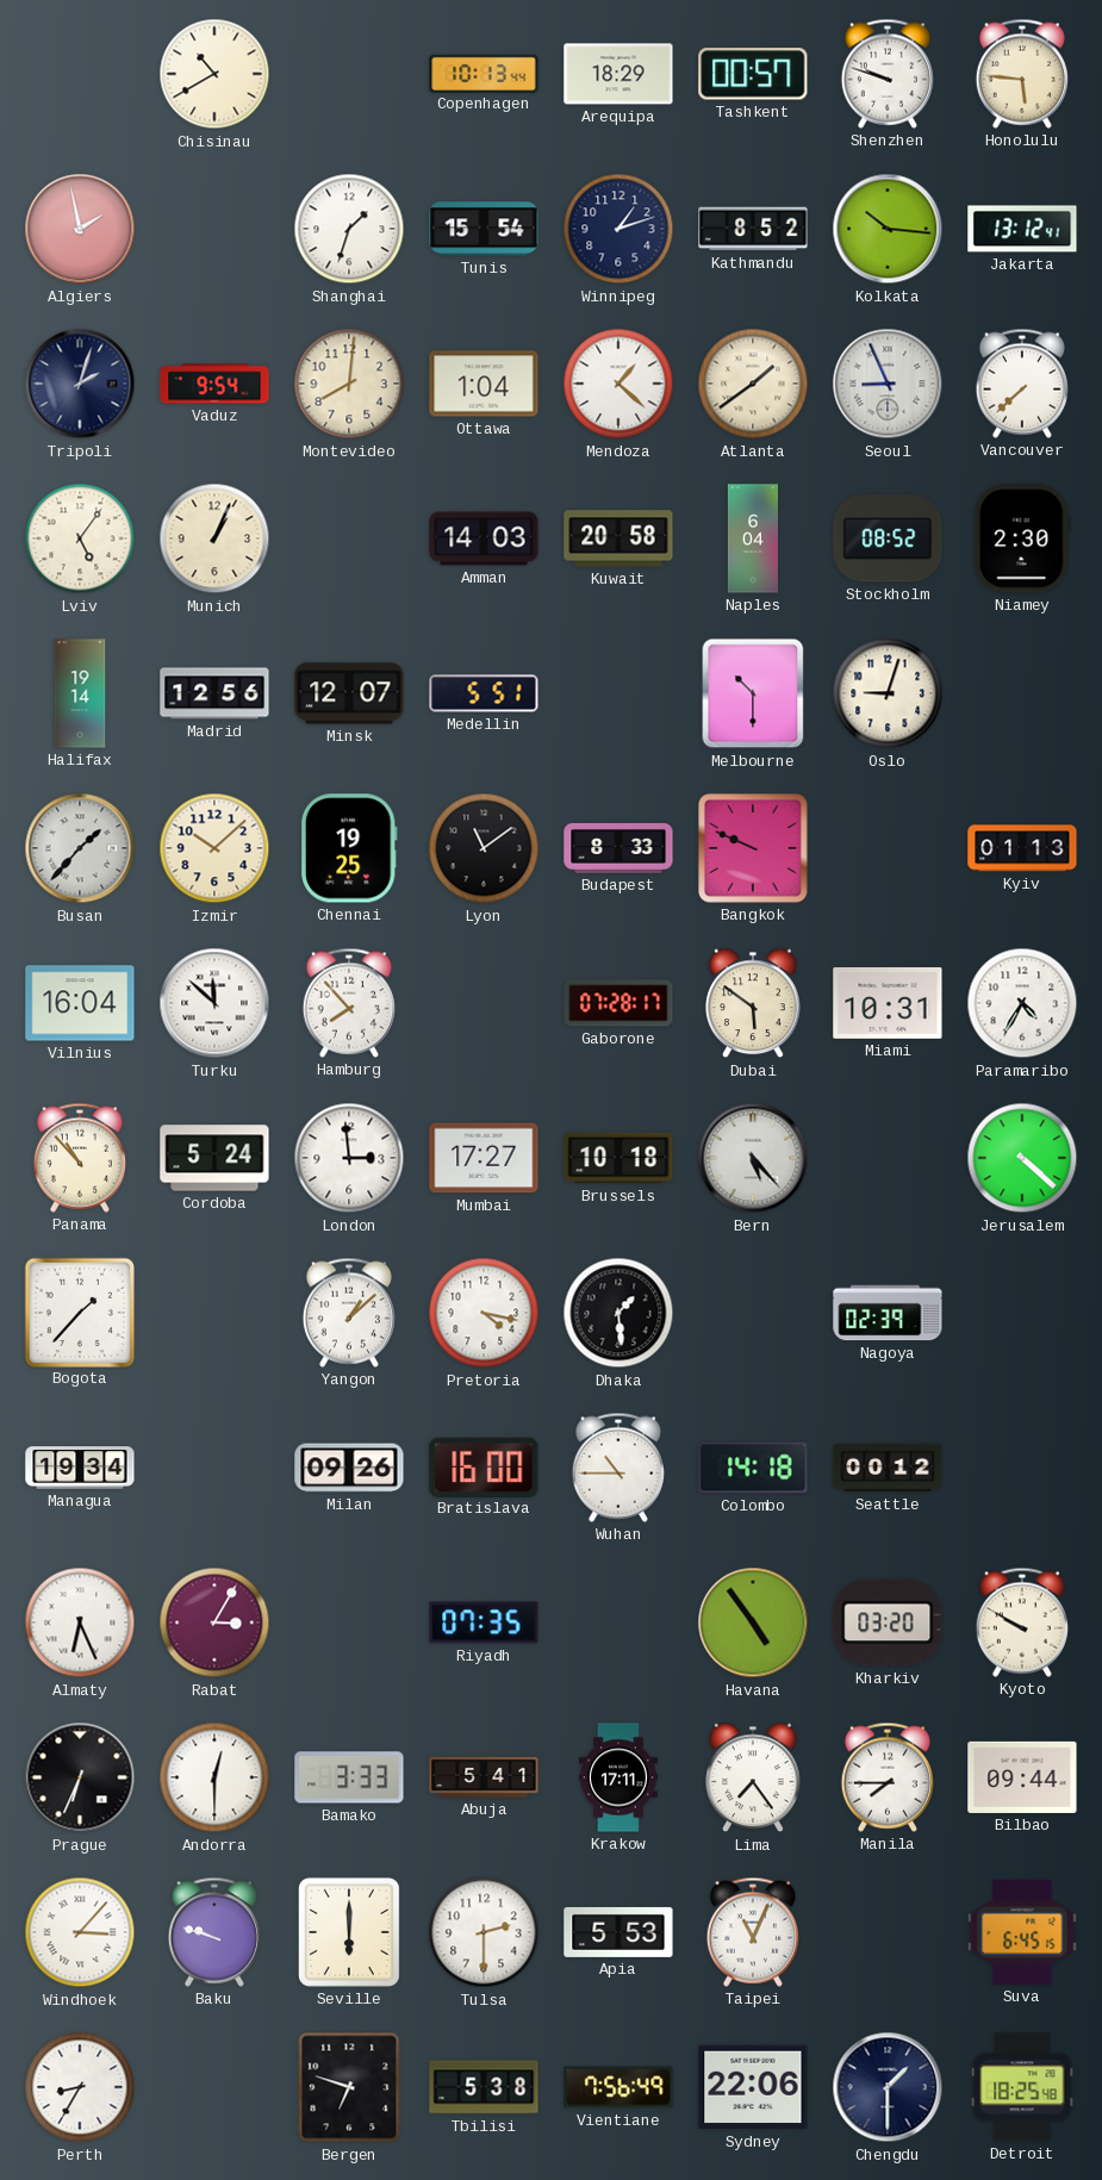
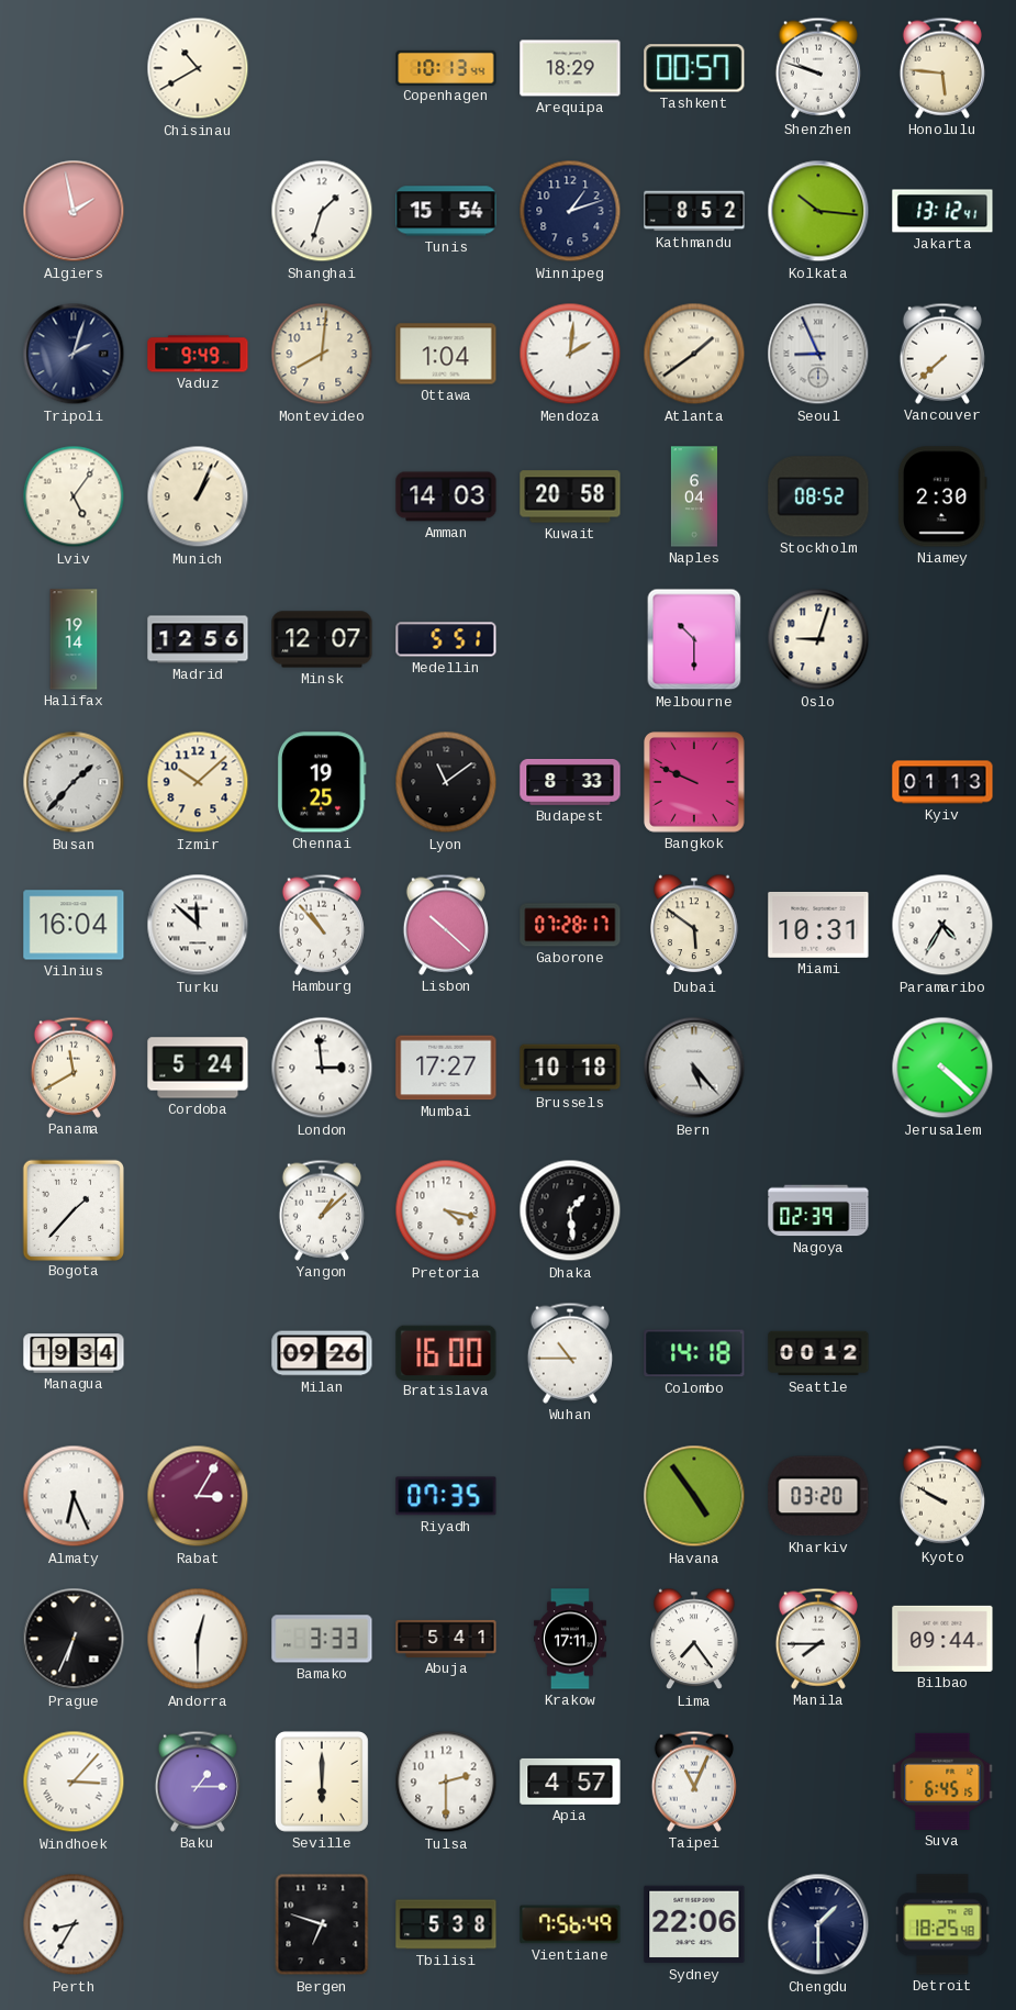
Vaduz: 9:54 -> 9:49
Mendoza: 1:22 -> 2:01
Hamburg: 7:53 -> 10:53
Lisbon: none -> 10:22
Panama: 10:53 -> 11:40
Baku: 9:48 -> 1:15
Apia: 5:53 -> 4:57
